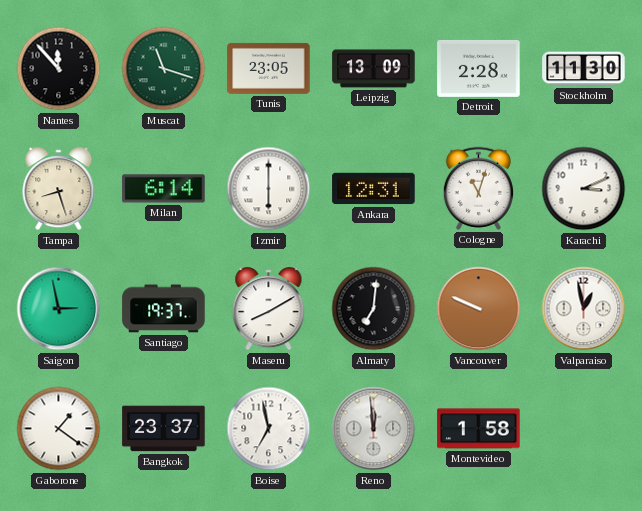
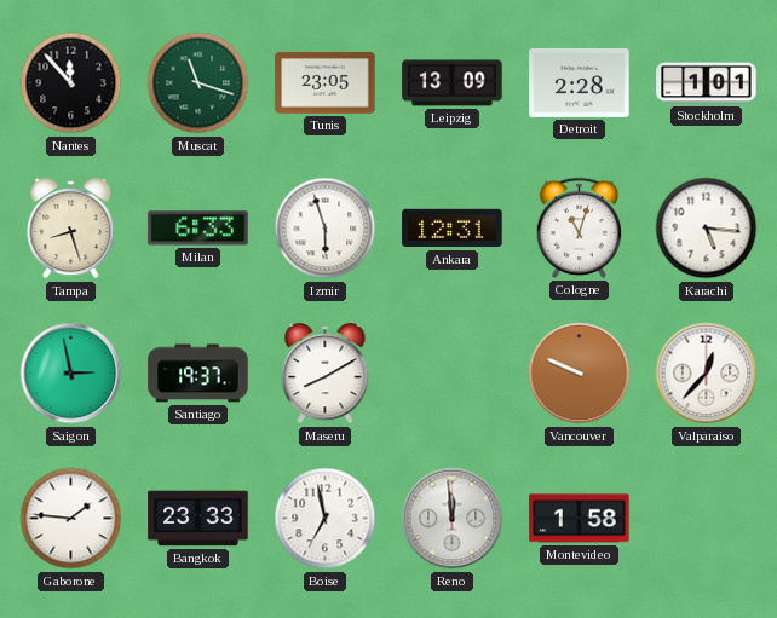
Stockholm: 11:30 -> 1:01
Milan: 6:14 -> 6:33
Izmir: 6:00 -> 5:57
Karachi: 3:11 -> 5:16
Almaty: 7:01 -> none
Valparaiso: 12:58 -> 12:37
Gaborone: 1:21 -> 1:46
Bangkok: 23:37 -> 23:33
